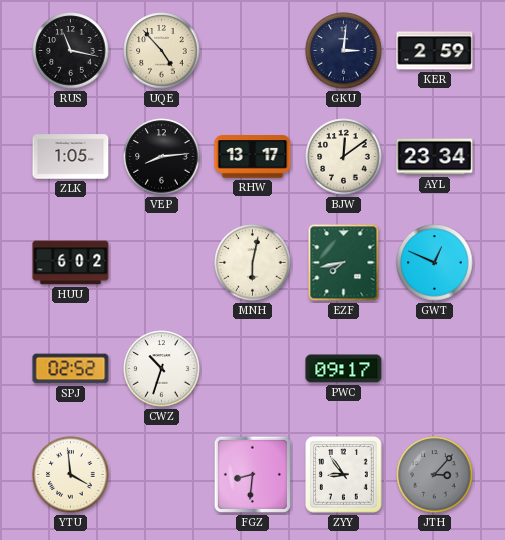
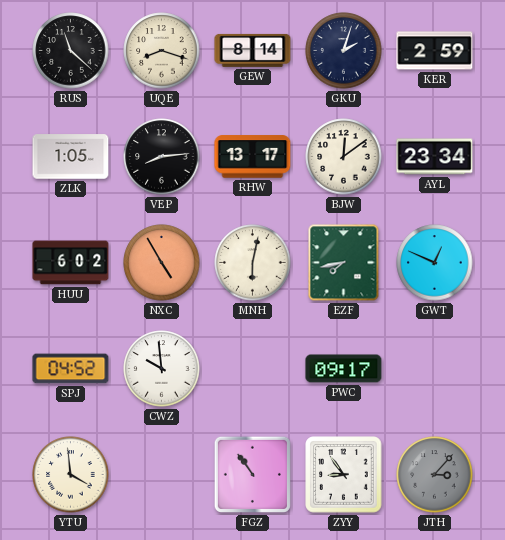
RUS: 11:17 -> 11:22
UQE: 4:53 -> 8:18
GEW: none -> 8:14
GKU: 3:01 -> 2:03
NXC: none -> 4:55
SPJ: 02:52 -> 04:52
CWZ: 10:33 -> 9:59
FGZ: 8:31 -> 10:54
